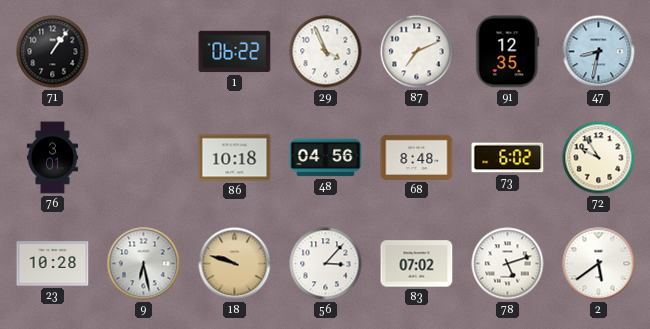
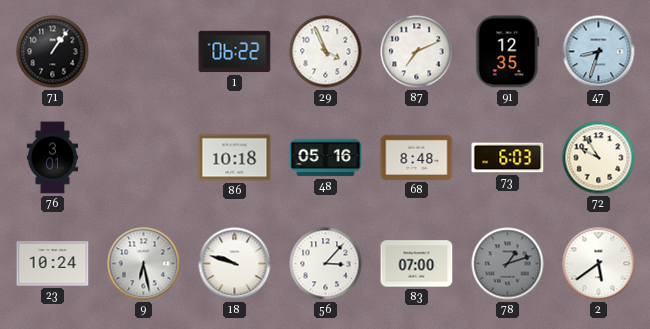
47: 8:32 -> 8:33
48: 04:56 -> 05:16
73: 6:02 -> 6:03
23: 10:28 -> 10:24
18 dial: champagne -> white
83: 07:02 -> 07:00
78: 5:12 -> 1:12
78 dial: white -> grey
